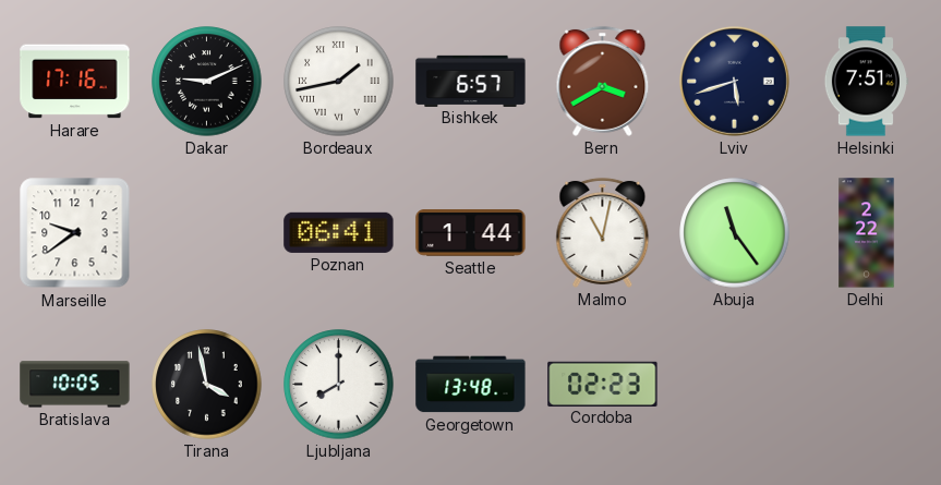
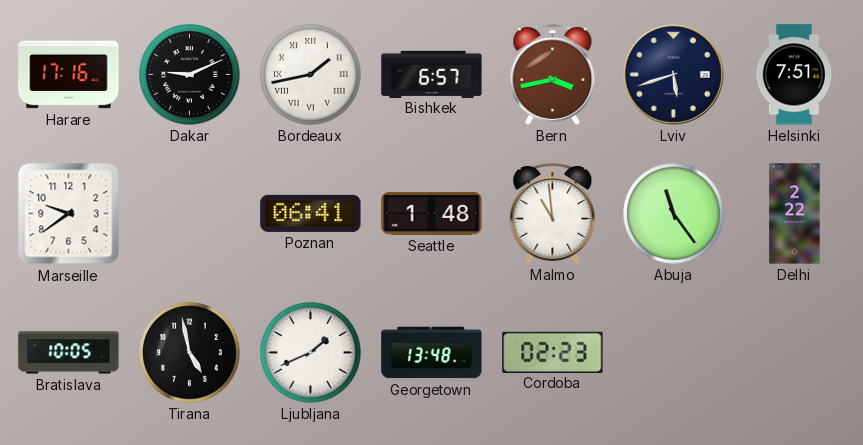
Bern: 3:40 -> 3:43
Seattle: 1:44 -> 1:48
Malmo: 11:02 -> 10:59
Tirana: 3:58 -> 4:58
Ljubljana: 8:00 -> 1:41
